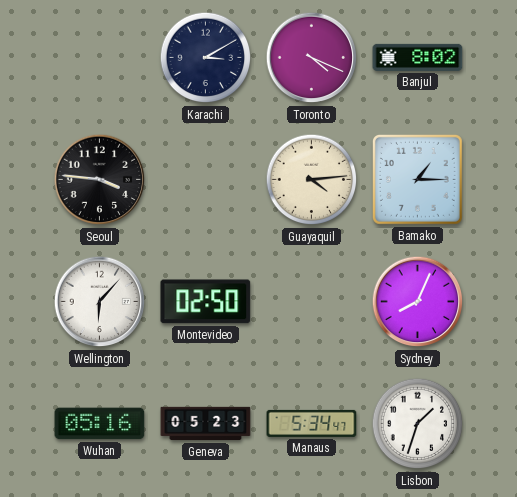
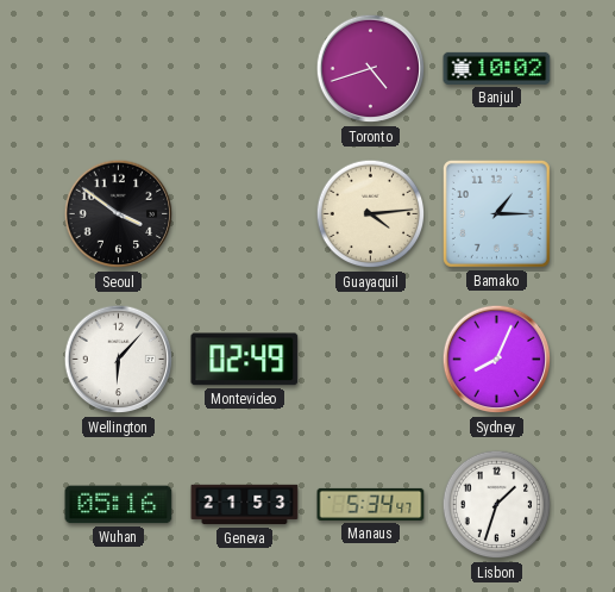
Karachi: 3:10 -> none
Toronto: 4:19 -> 4:42
Banjul: 8:02 -> 10:02
Seoul: 3:46 -> 3:51
Montevideo: 02:50 -> 02:49
Geneva: 05:23 -> 21:53
